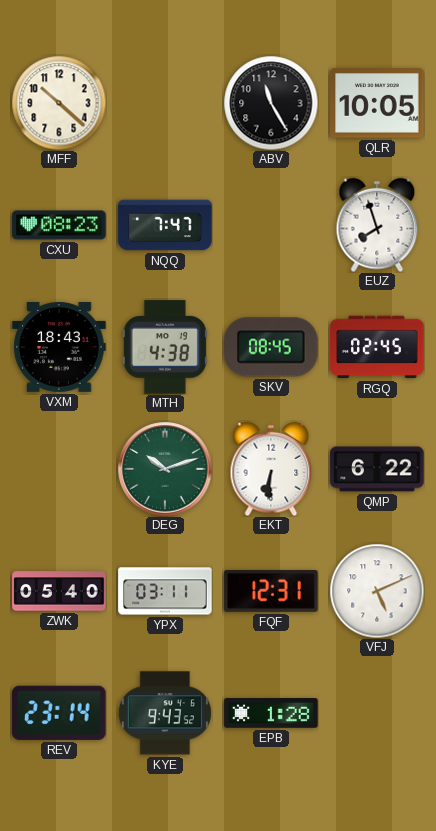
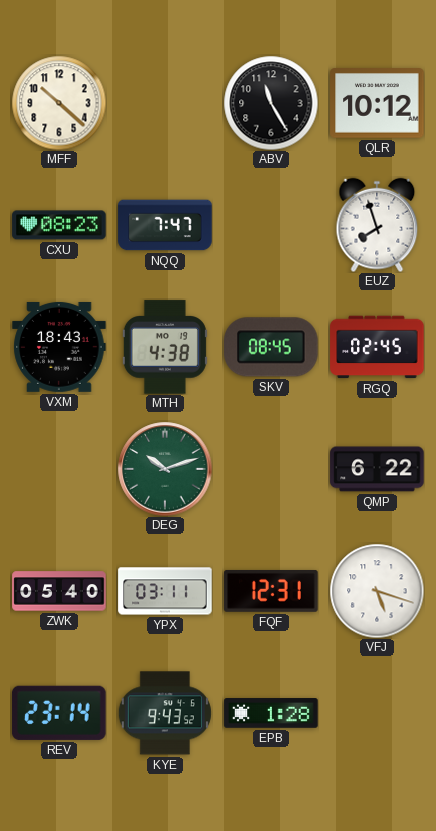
QLR: 10:05 -> 10:12
EKT: 6:31 -> none
VFJ: 5:11 -> 5:18
